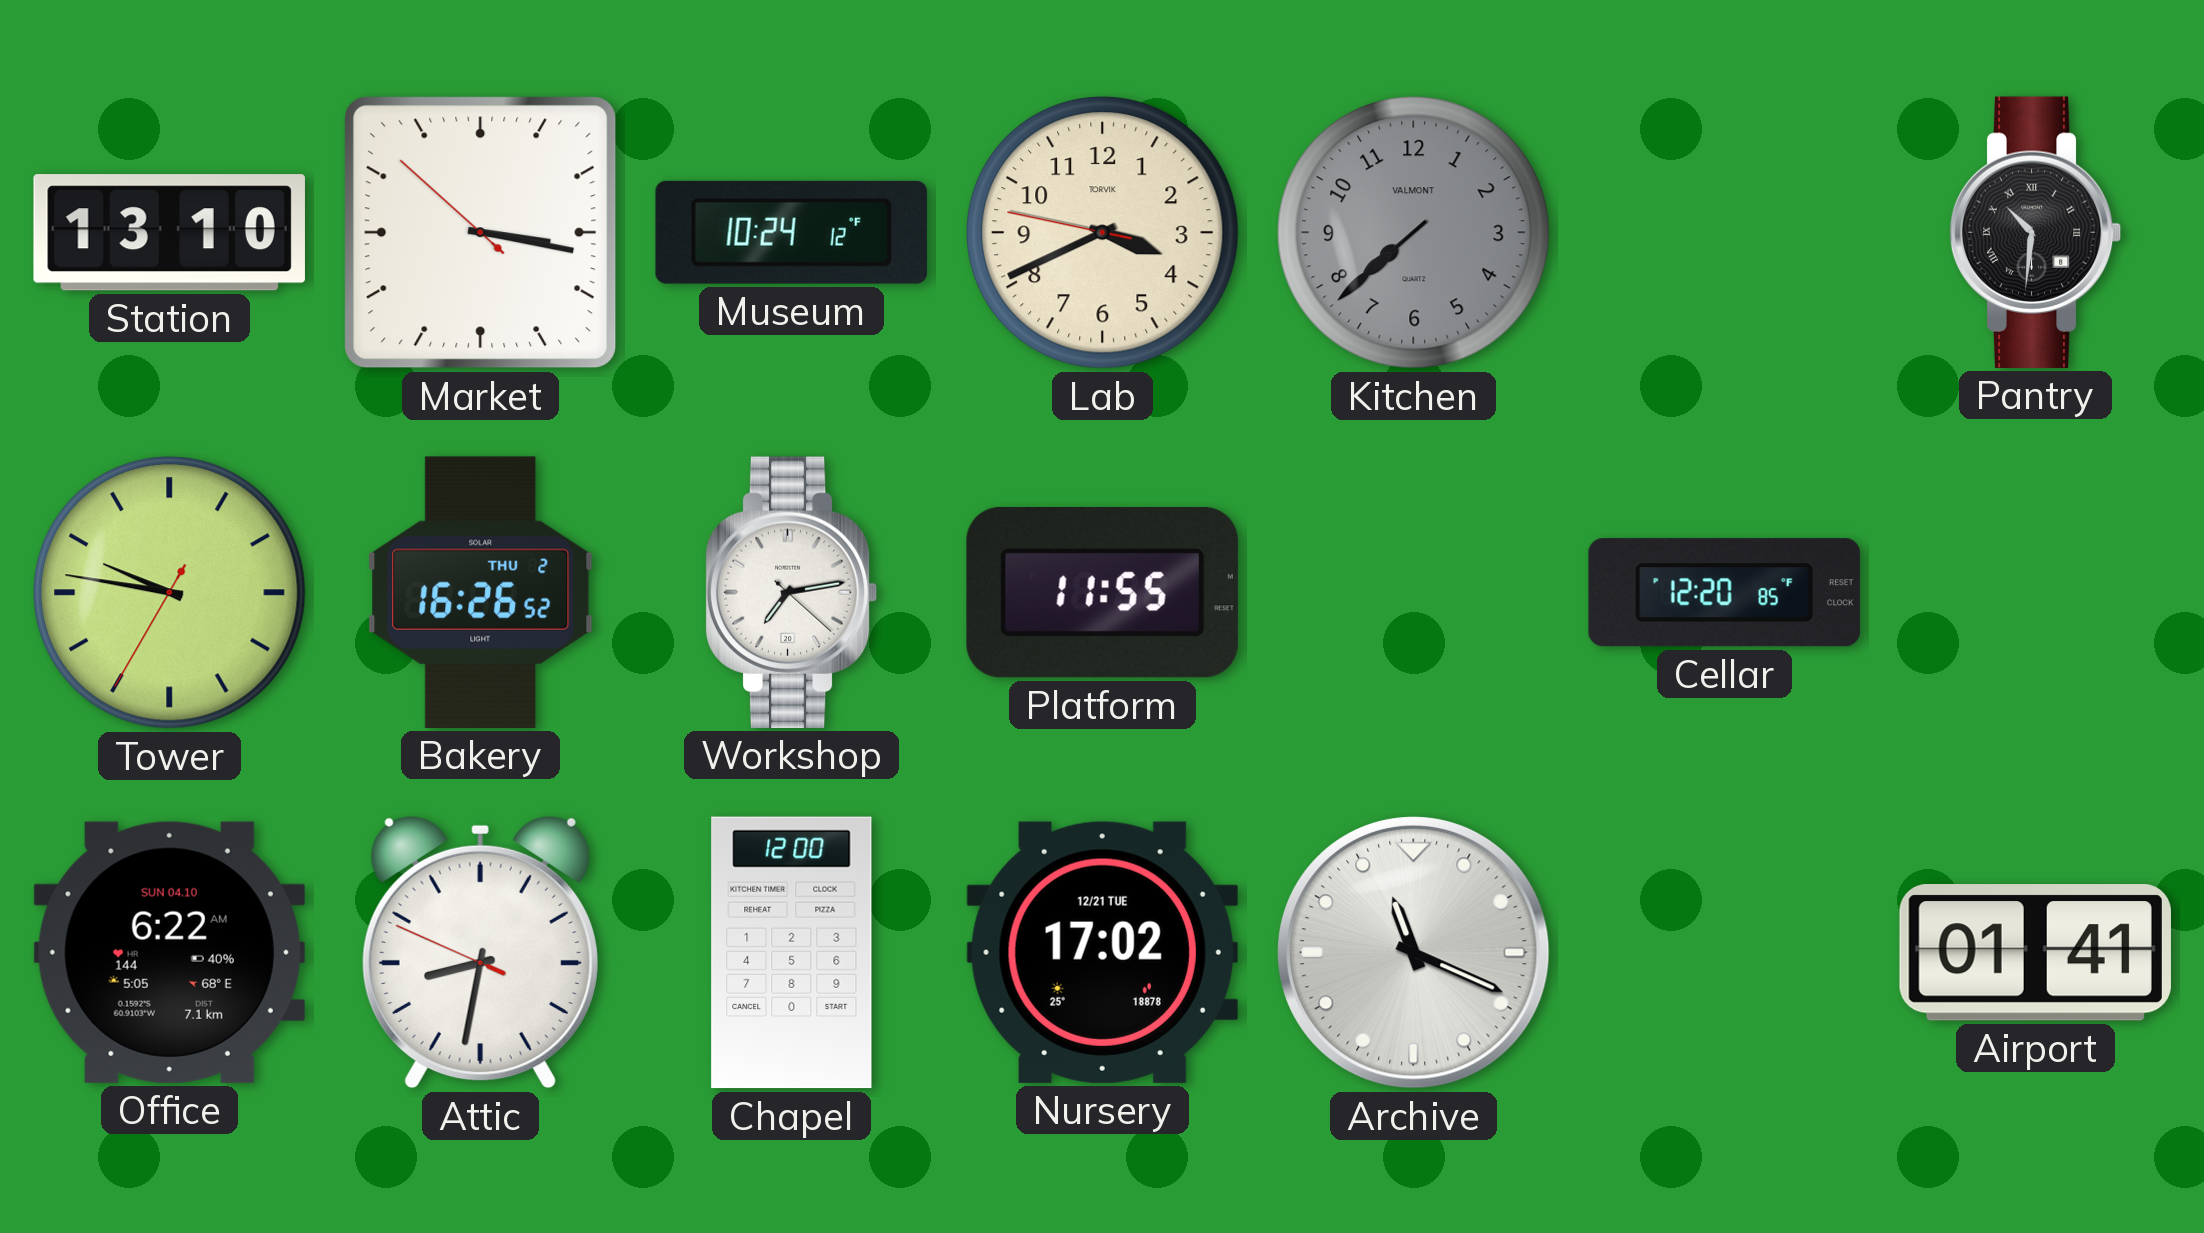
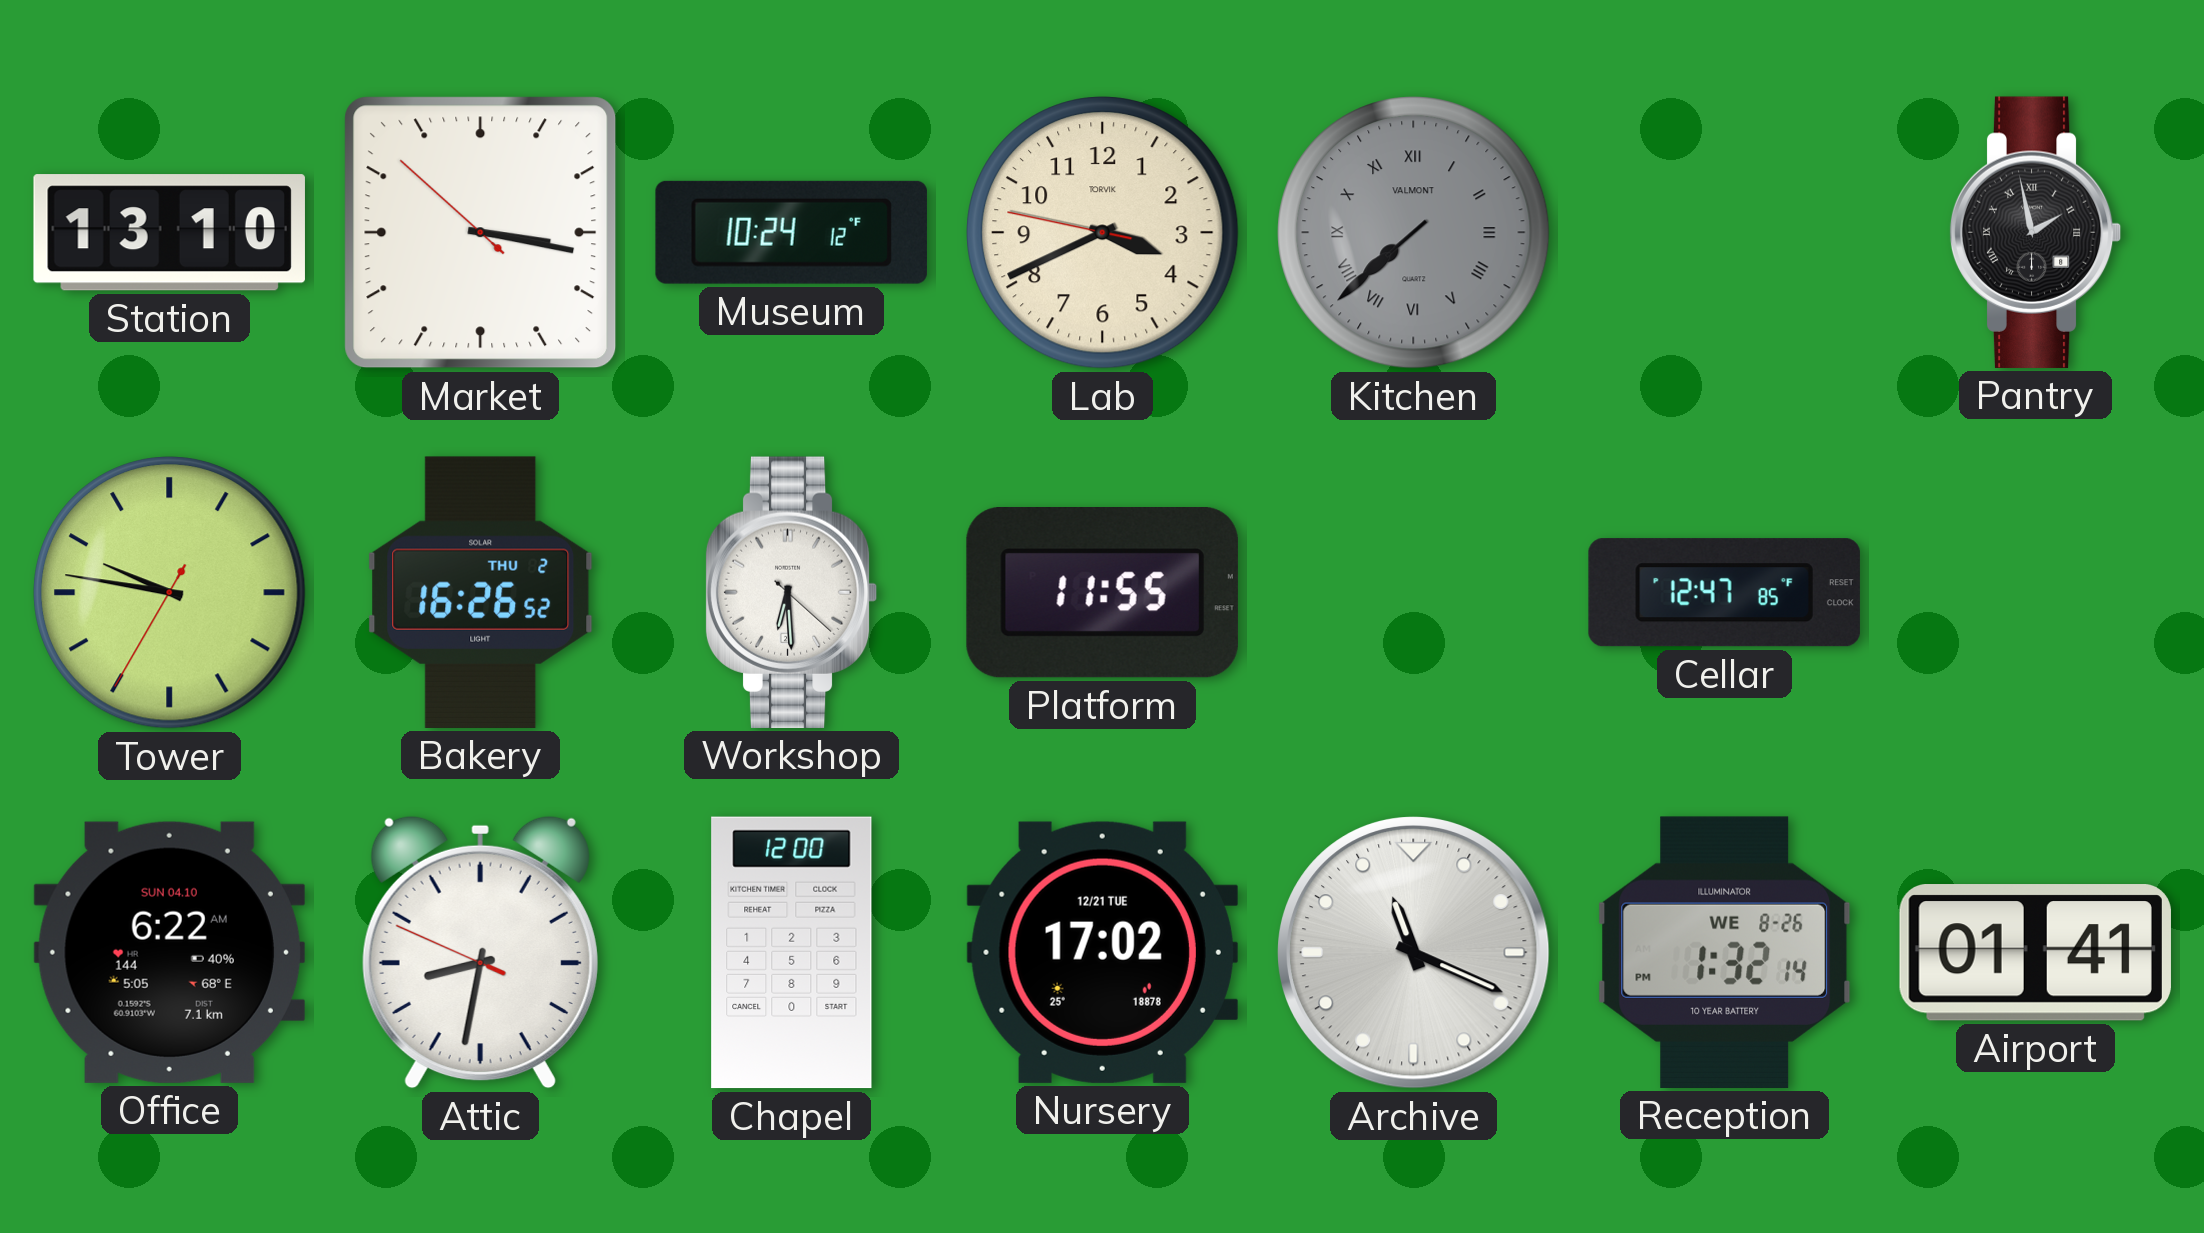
Kitchen numerals: Arabic -> Roman
Pantry: 10:31 -> 1:58
Workshop: 7:13 -> 6:29
Cellar: 12:20 -> 12:47
Reception: none -> 1:32
